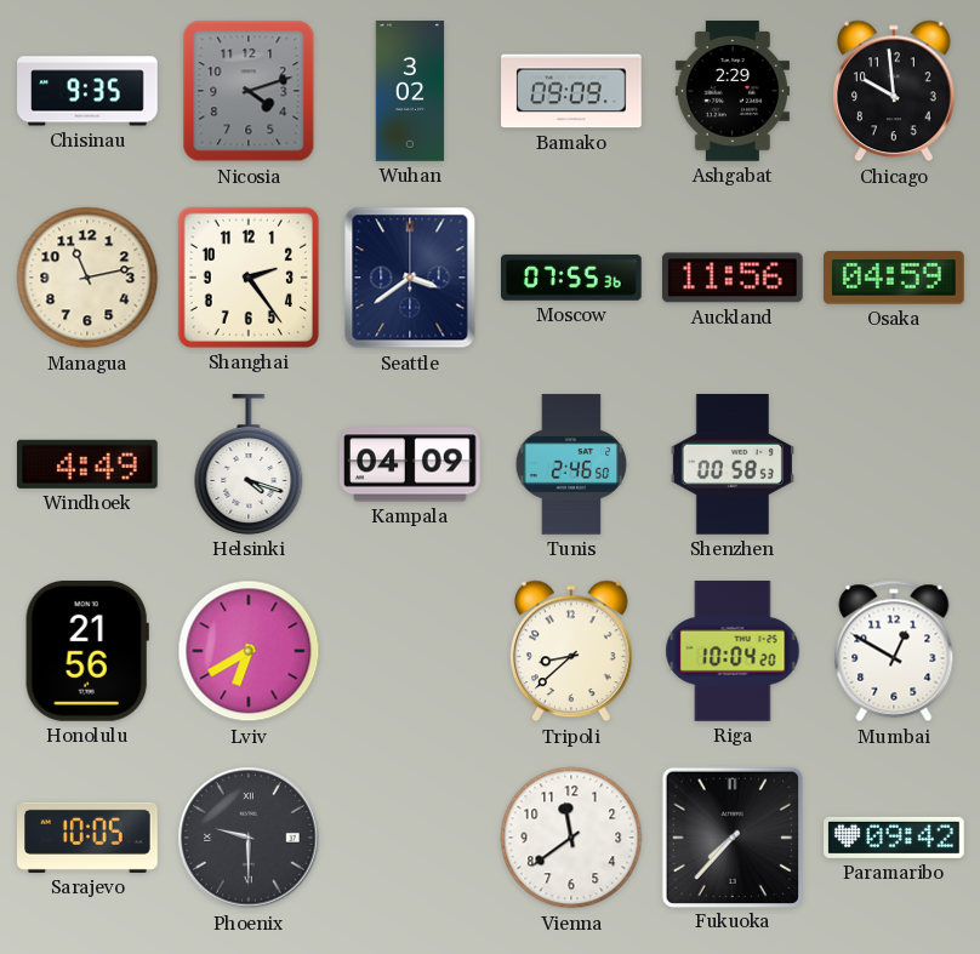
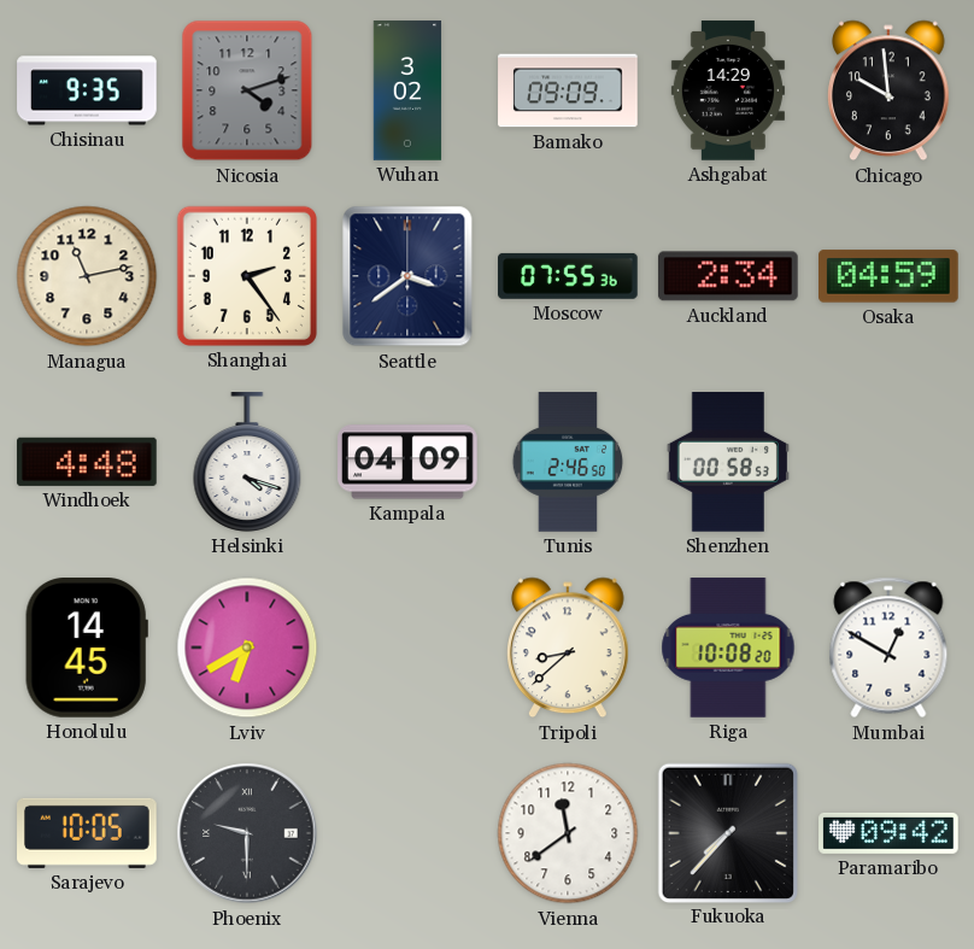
Ashgabat: 2:29 -> 14:29
Auckland: 11:56 -> 2:34
Windhoek: 4:49 -> 4:48
Honolulu: 21:56 -> 14:45
Riga: 10:04 -> 10:08
